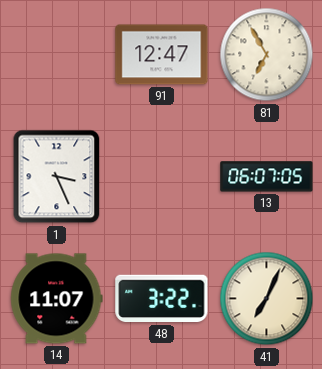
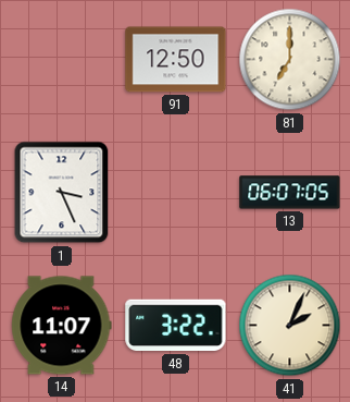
91: 12:47 -> 12:50
81: 6:55 -> 7:00
41: 7:04 -> 2:04
